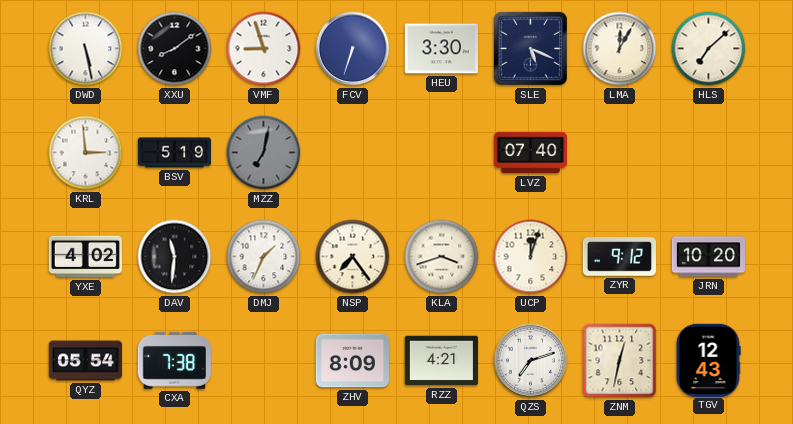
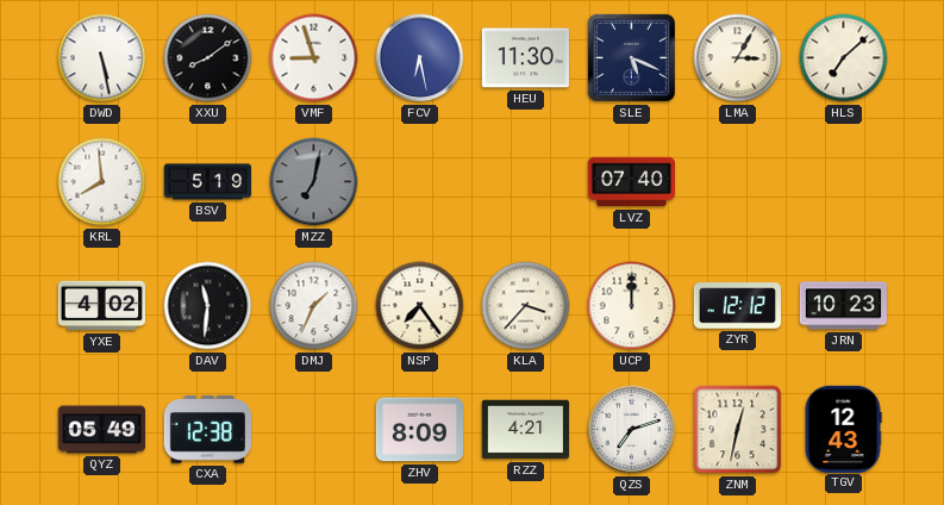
FCV: 6:33 -> 6:28
HEU: 3:30 -> 11:30
LMA: 12:05 -> 3:05
KRL: 2:59 -> 7:59
KLA: 3:42 -> 3:37
UCP: 12:03 -> 12:00
ZYR: 9:12 -> 12:12
JRN: 10:20 -> 10:23
QYZ: 05:54 -> 05:49
CXA: 7:38 -> 12:38
